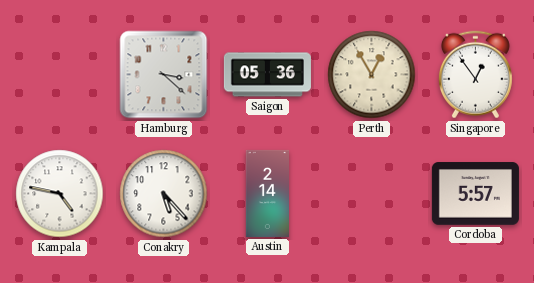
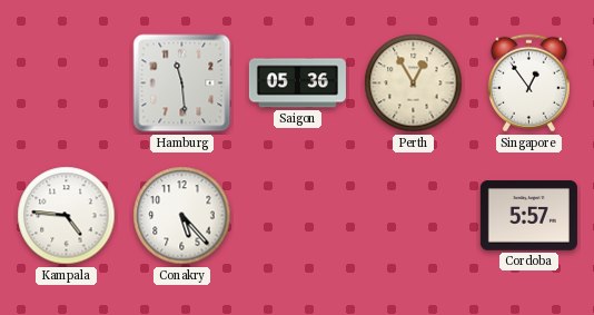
Hamburg: 3:22 -> 11:29
Kampala: 4:47 -> 4:46
Austin: 2:14 -> none
